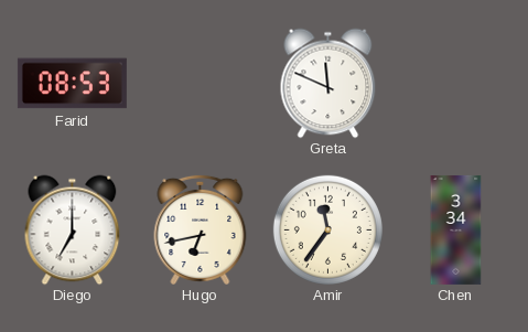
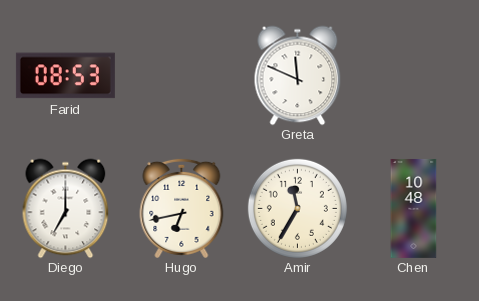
Amir: 11:36 -> 11:35
Chen: 3:34 -> 10:48
